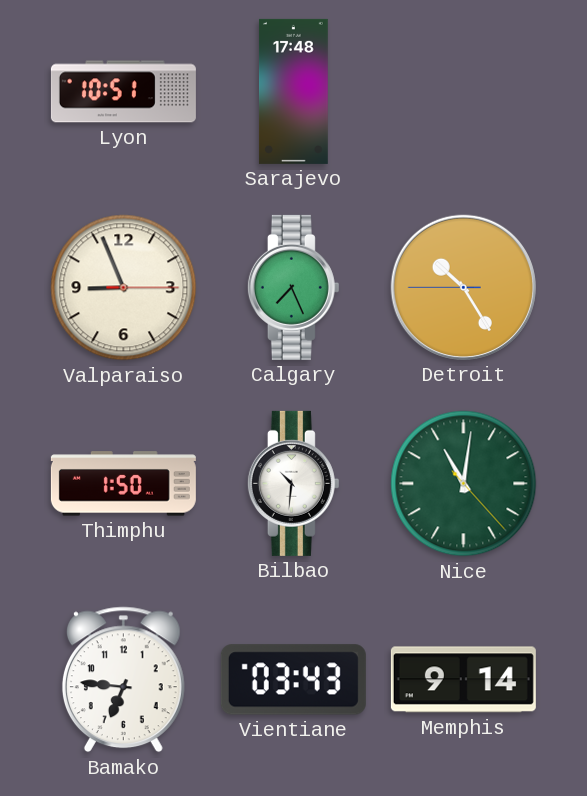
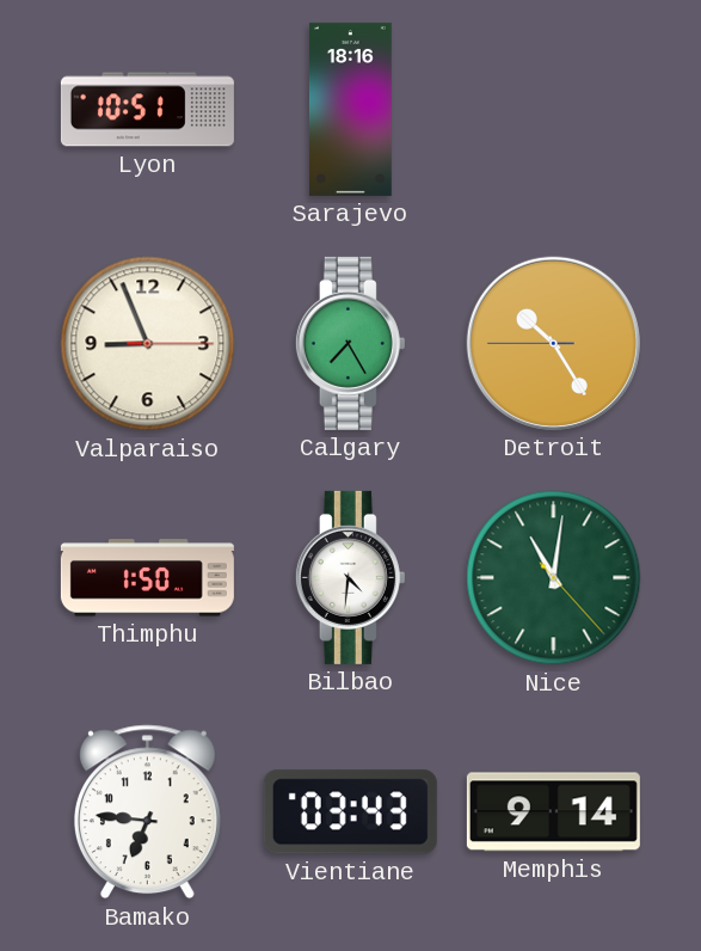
Sarajevo: 17:48 -> 18:16
Calgary: 7:26 -> 7:25
Bilbao: 10:31 -> 4:31
